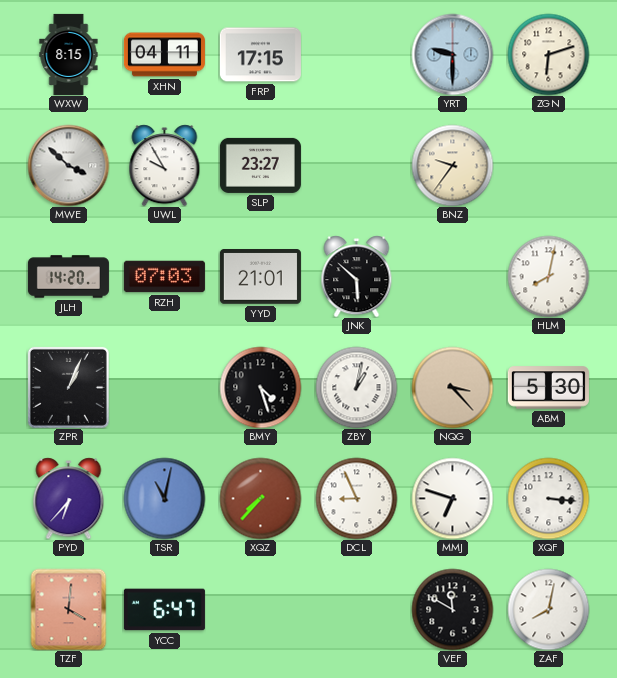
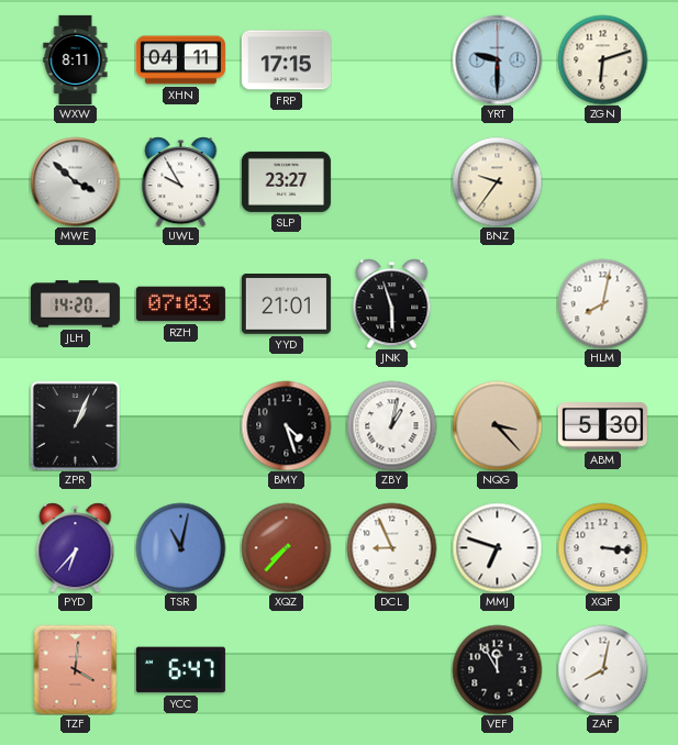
WXW: 8:15 -> 8:11
JNK: 5:52 -> 5:57
VEF: 11:50 -> 11:55
